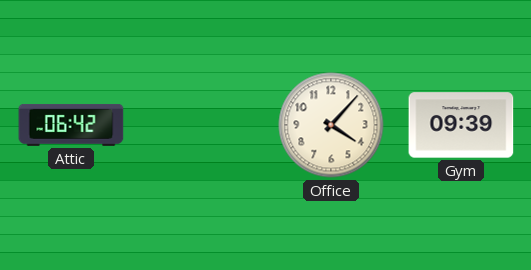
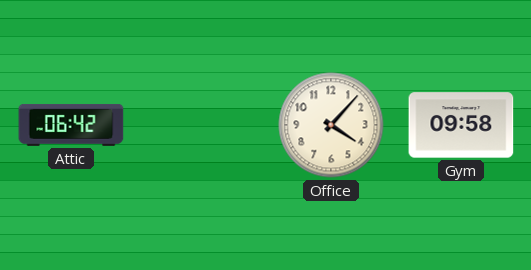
Gym: 09:39 -> 09:58
